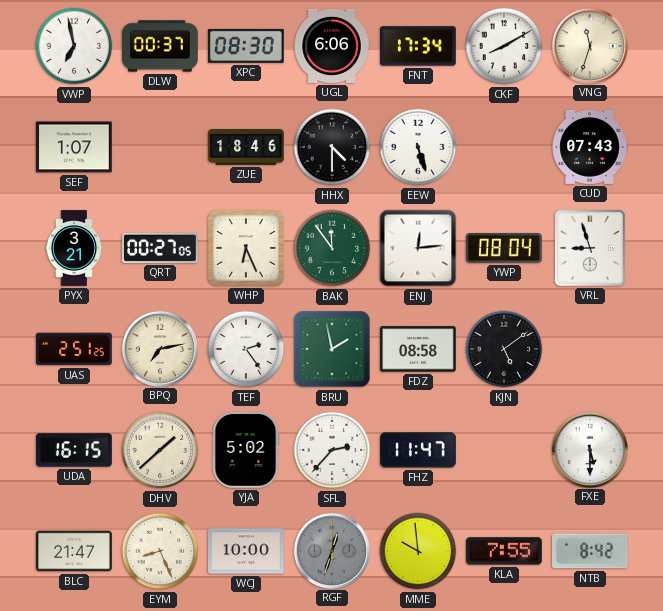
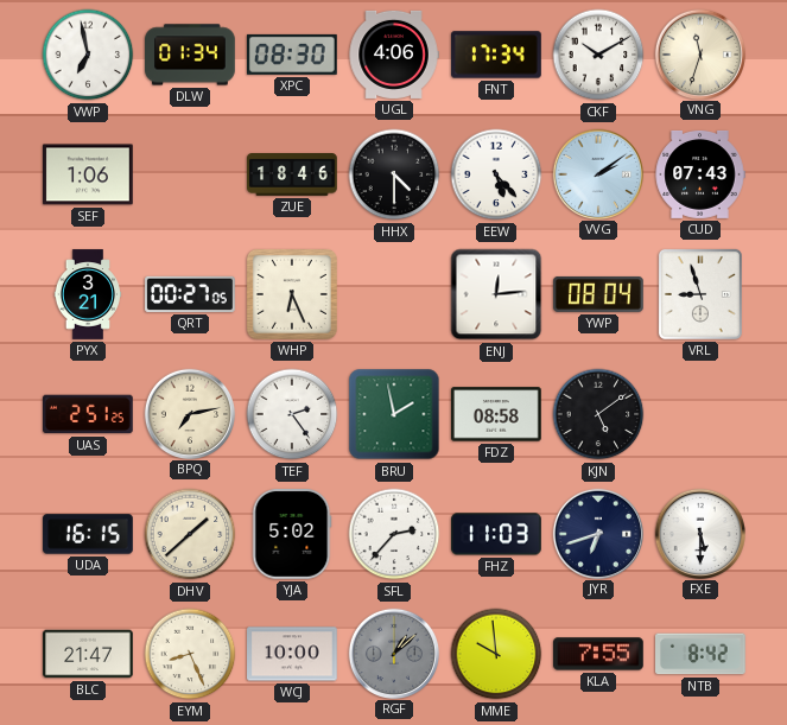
DLW: 00:37 -> 01:34
UGL: 6:06 -> 4:06
CKF: 8:10 -> 10:10
SEF: 1:07 -> 1:06
EEW: 5:27 -> 5:23
VVG: none -> 2:09
BAK: 11:54 -> none
FHZ: 11:47 -> 11:03
JYR: none -> 6:42
RGF: 12:33 -> 1:08
